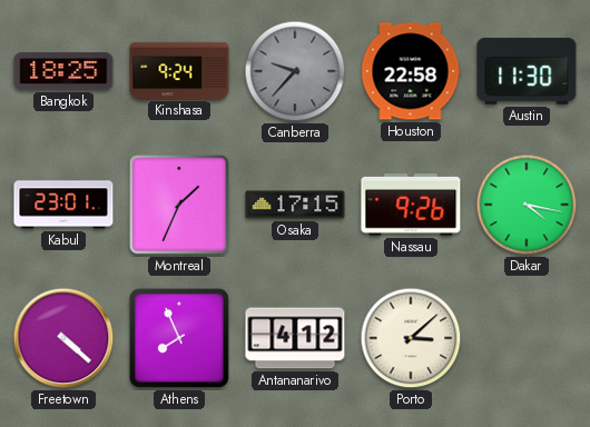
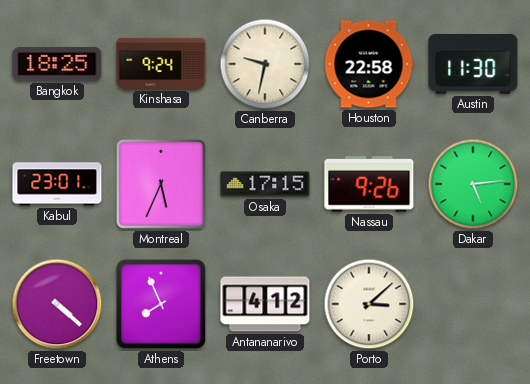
Canberra: 9:37 -> 9:32
Canberra dial: grey -> cream
Montreal: 1:34 -> 5:34
Dakar: 4:17 -> 5:14
